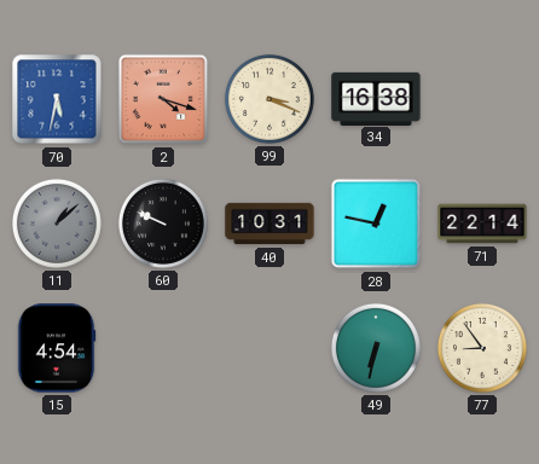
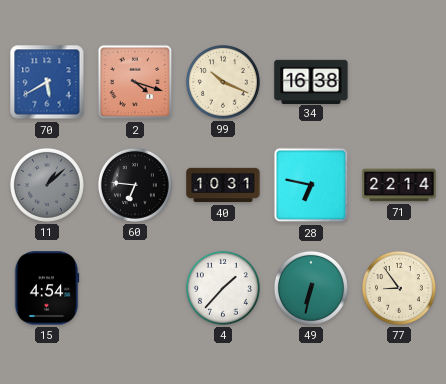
70: 5:32 -> 5:40
99: 3:19 -> 10:19
60: 9:49 -> 6:46
28: 12:47 -> 6:47
4: none -> 1:37
